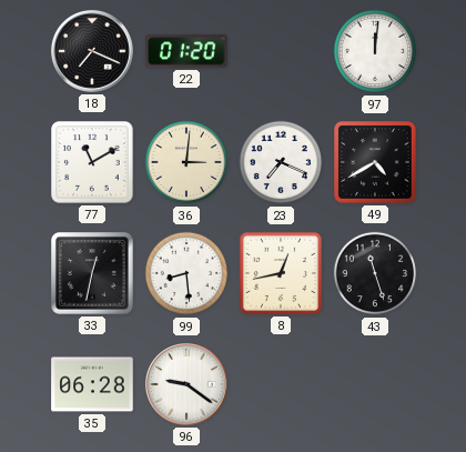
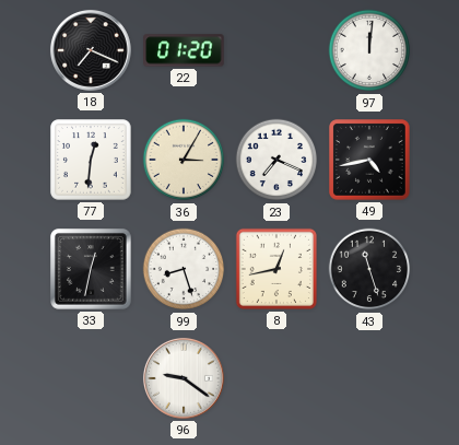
77: 11:10 -> 12:31
36: 3:01 -> 3:05
49: 4:40 -> 4:43
99: 8:29 -> 8:27
35: 06:28 -> none
